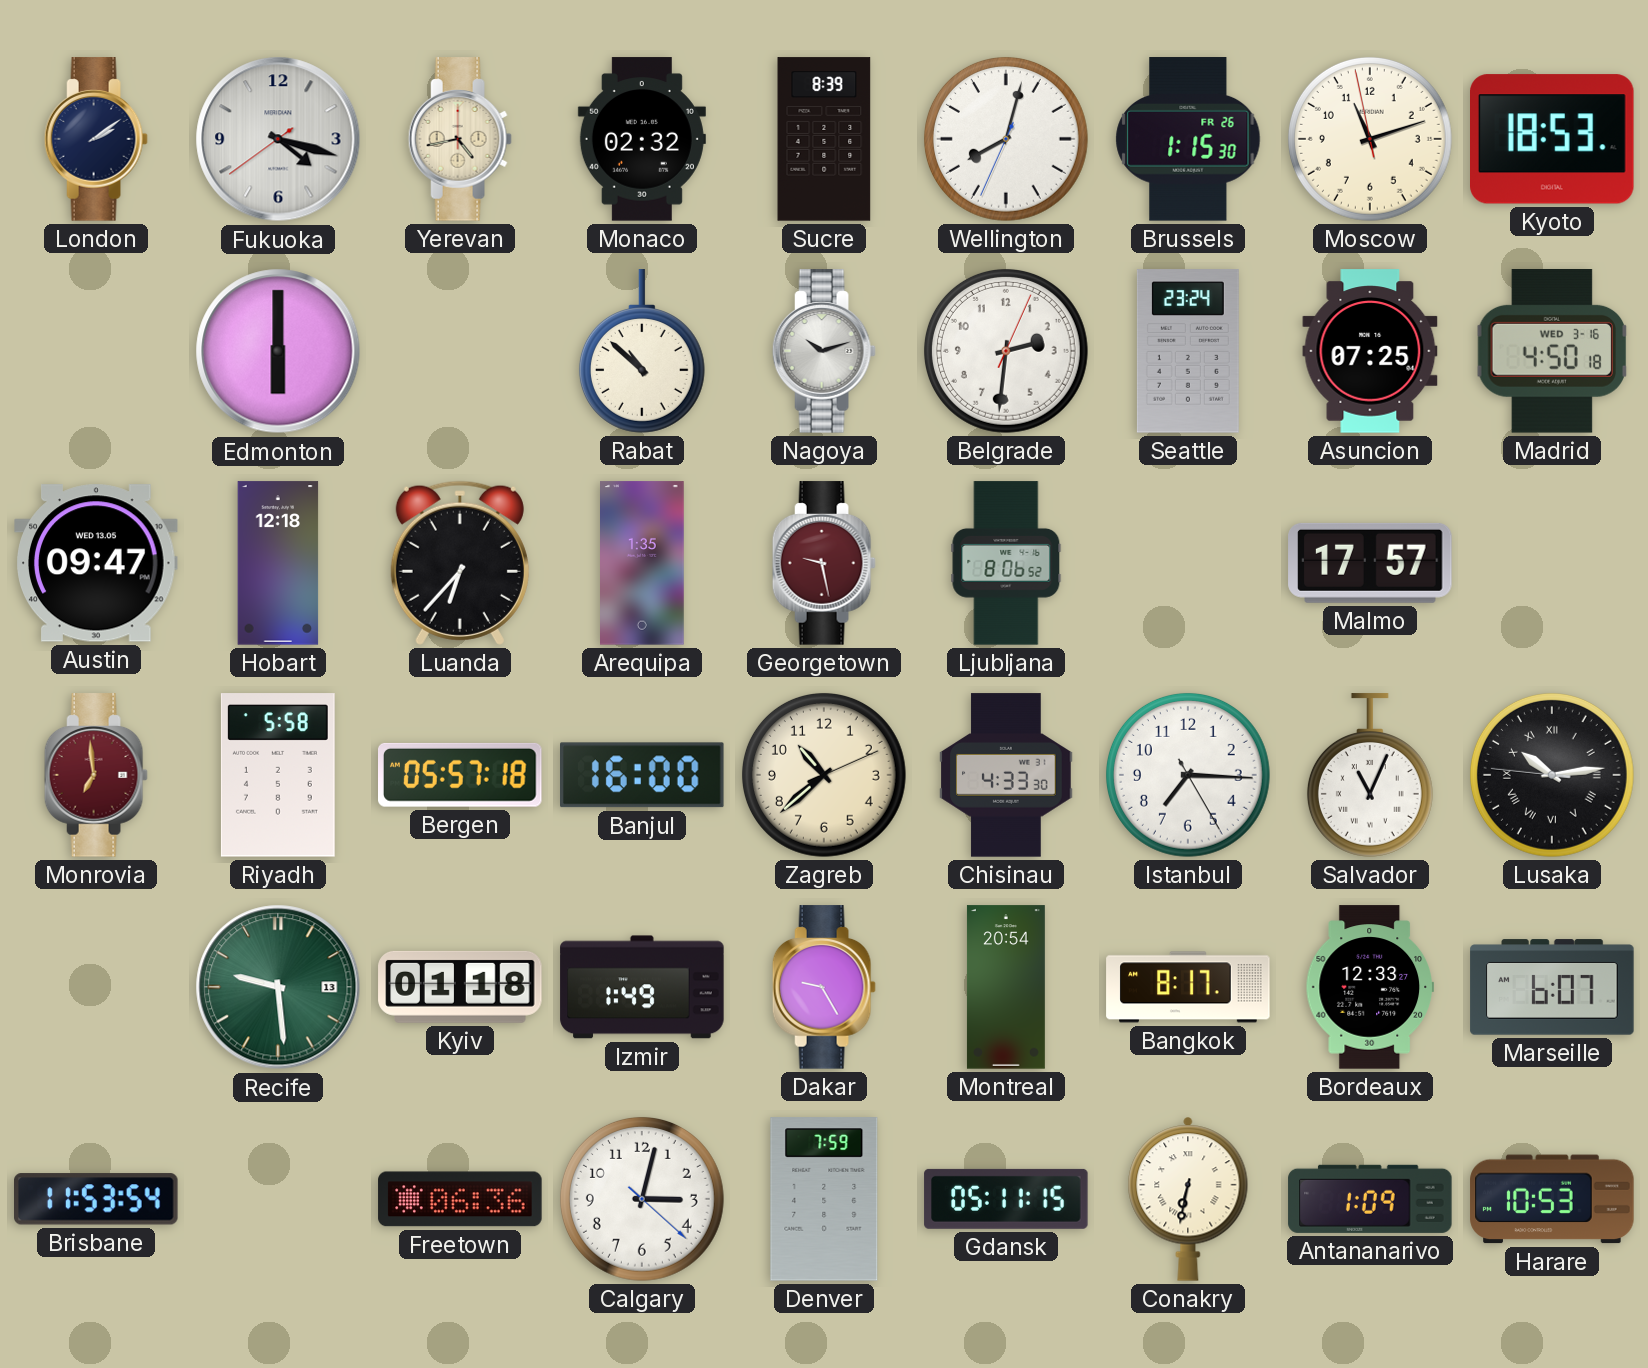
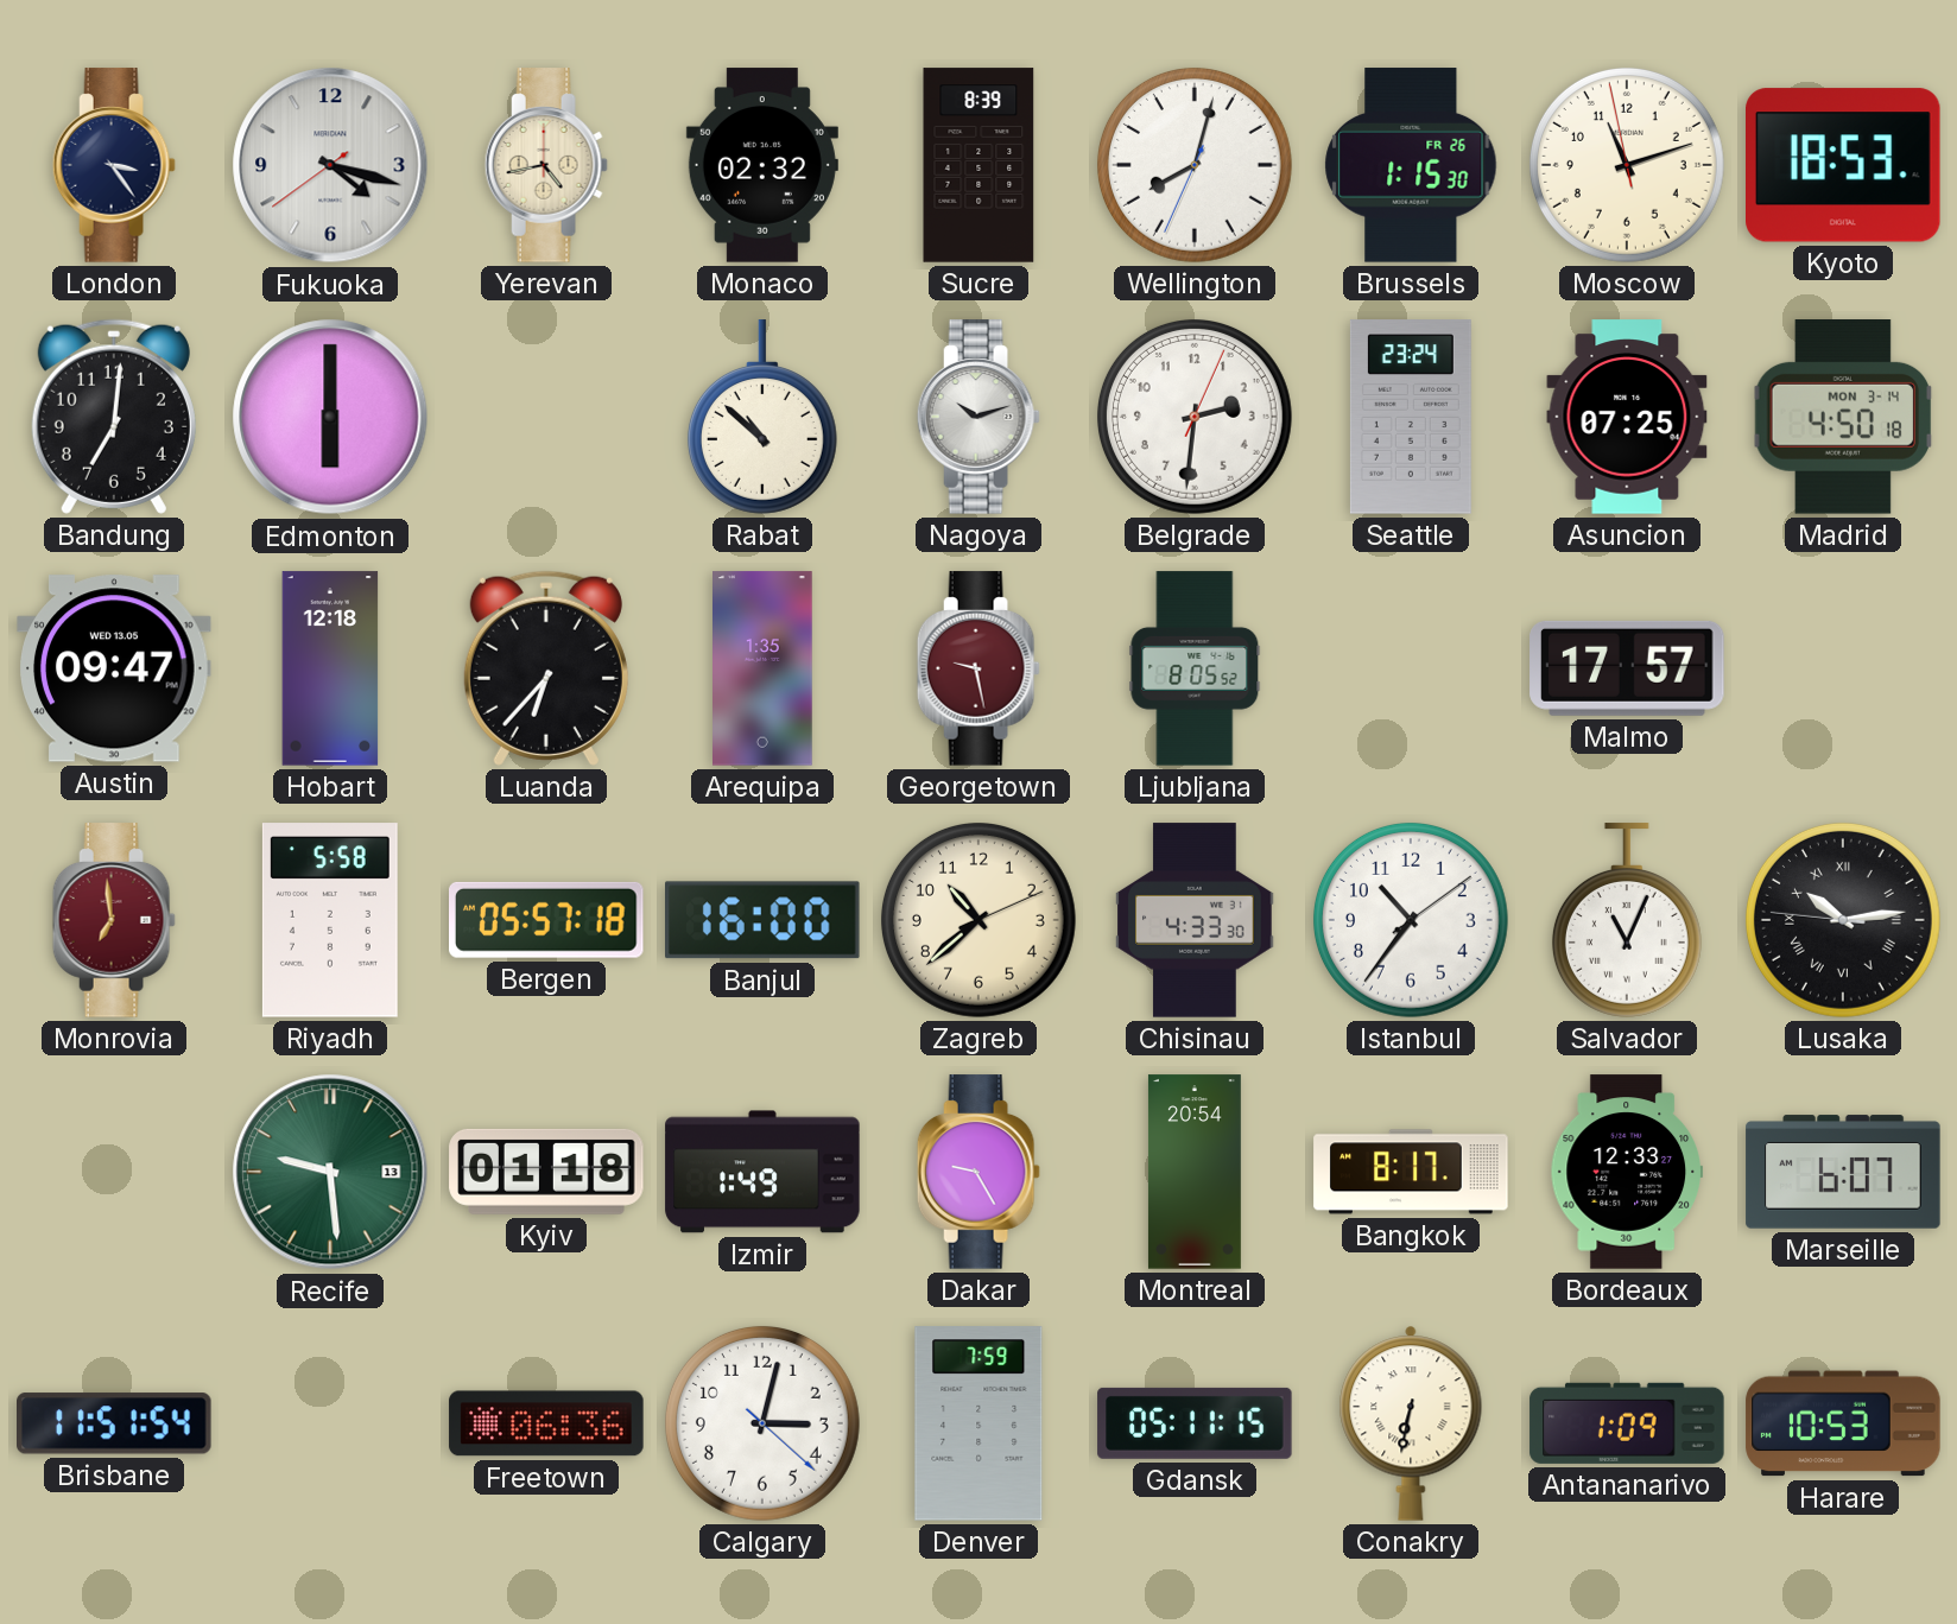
London: 2:09 -> 3:24
Bandung: none -> 7:01
Madrid date: WED 3-16 -> MON 3-14
Ljubljana: 8:06 -> 8:05
Istanbul: 7:15 -> 10:36
Brisbane: 11:53 -> 11:51
